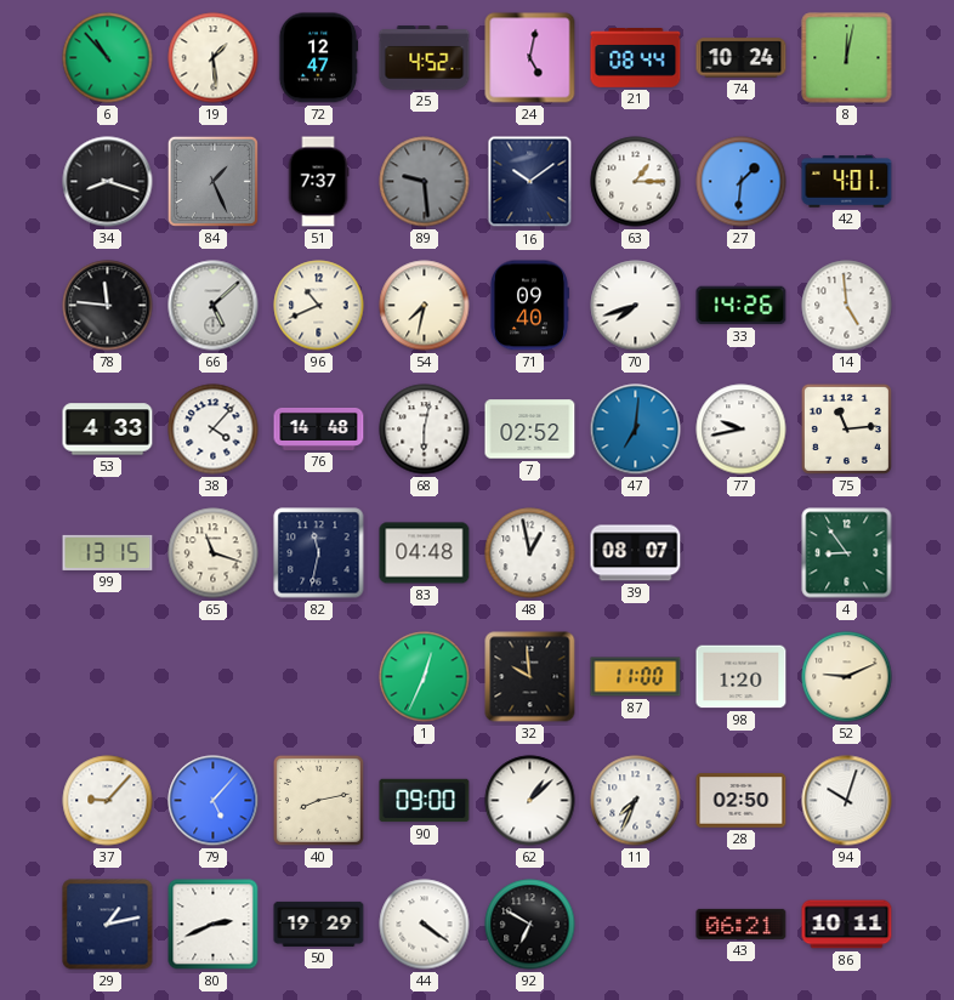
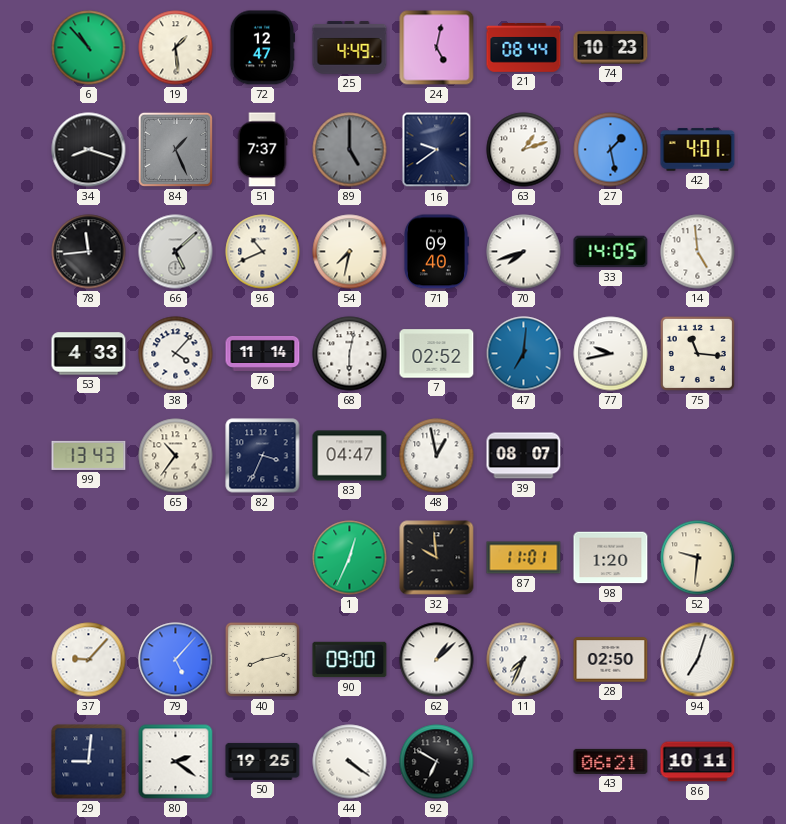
25: 4:52 -> 4:49
74: 10:24 -> 10:23
8: 12:02 -> none
89: 9:29 -> 5:00
16: 10:09 -> 9:39
63: 1:15 -> 1:12
27: 1:31 -> 1:28
78: 11:46 -> 11:44
33: 14:26 -> 14:05
76: 14:48 -> 11:14
75: 11:14 -> 11:16
99: 13:15 -> 13:43
65: 11:18 -> 10:36
82: 11:32 -> 3:34
83: 04:48 -> 04:47
4: 8:54 -> none
87: 11:00 -> 11:01
52: 9:11 -> 9:31
94: 10:03 -> 7:03
29: 1:13 -> 9:01
80: 2:41 -> 2:21
50: 19:29 -> 19:25
